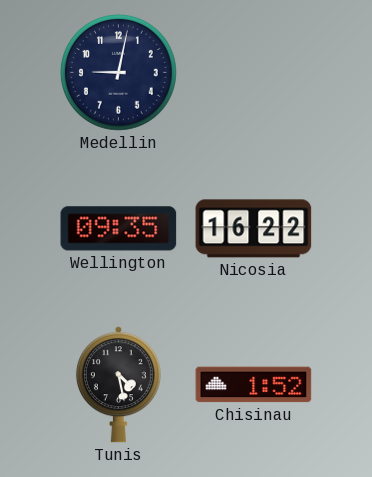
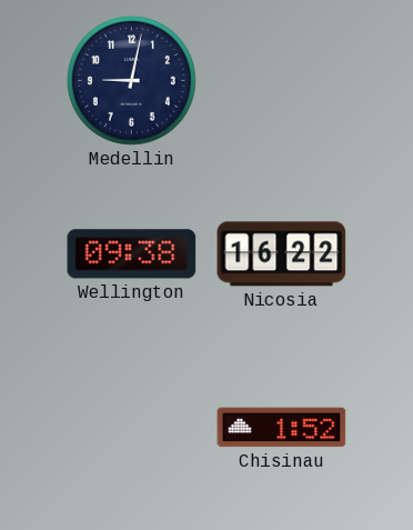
Wellington: 09:35 -> 09:38
Tunis: 4:28 -> none
